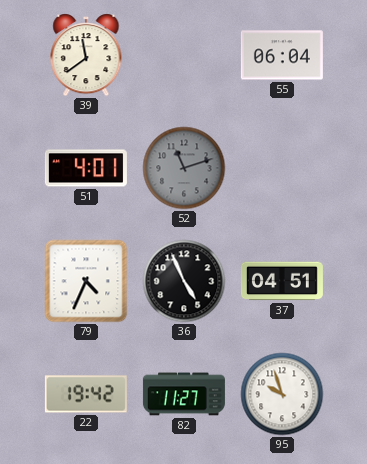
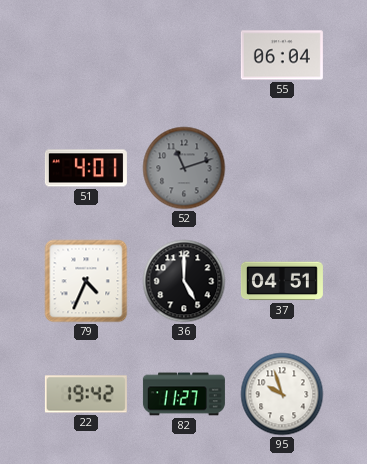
39: 11:39 -> none
36: 4:56 -> 5:00
